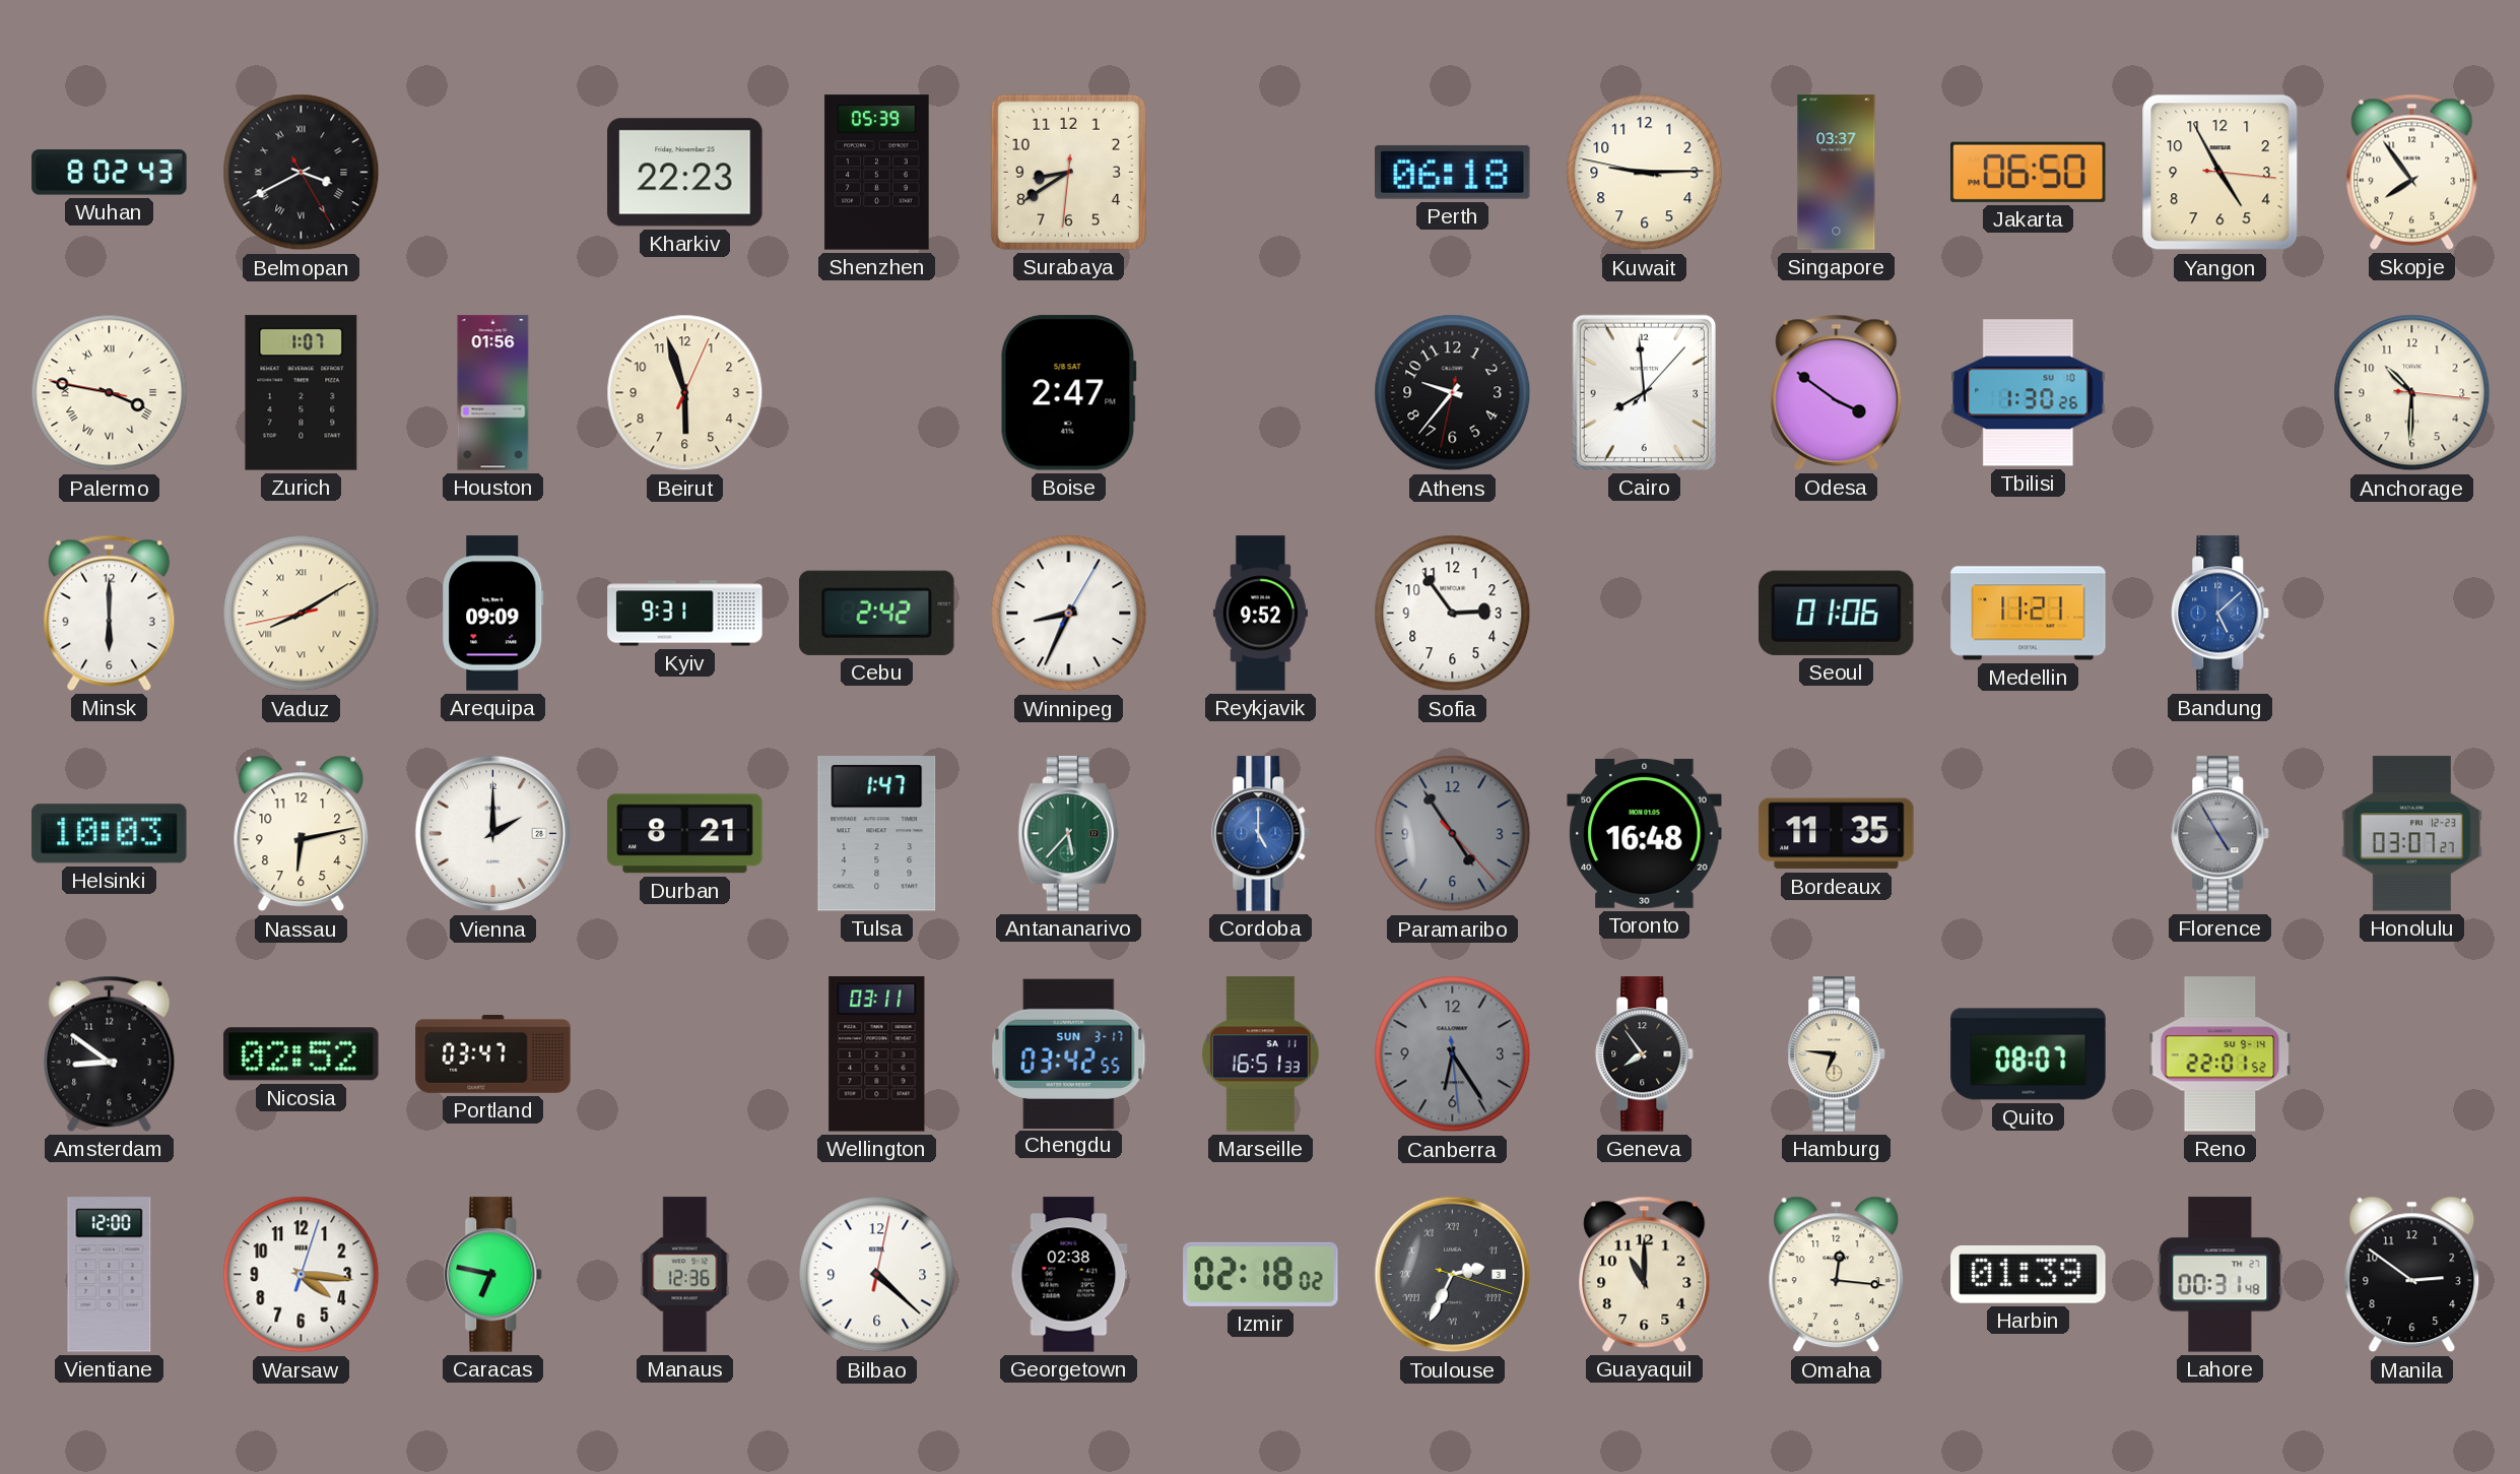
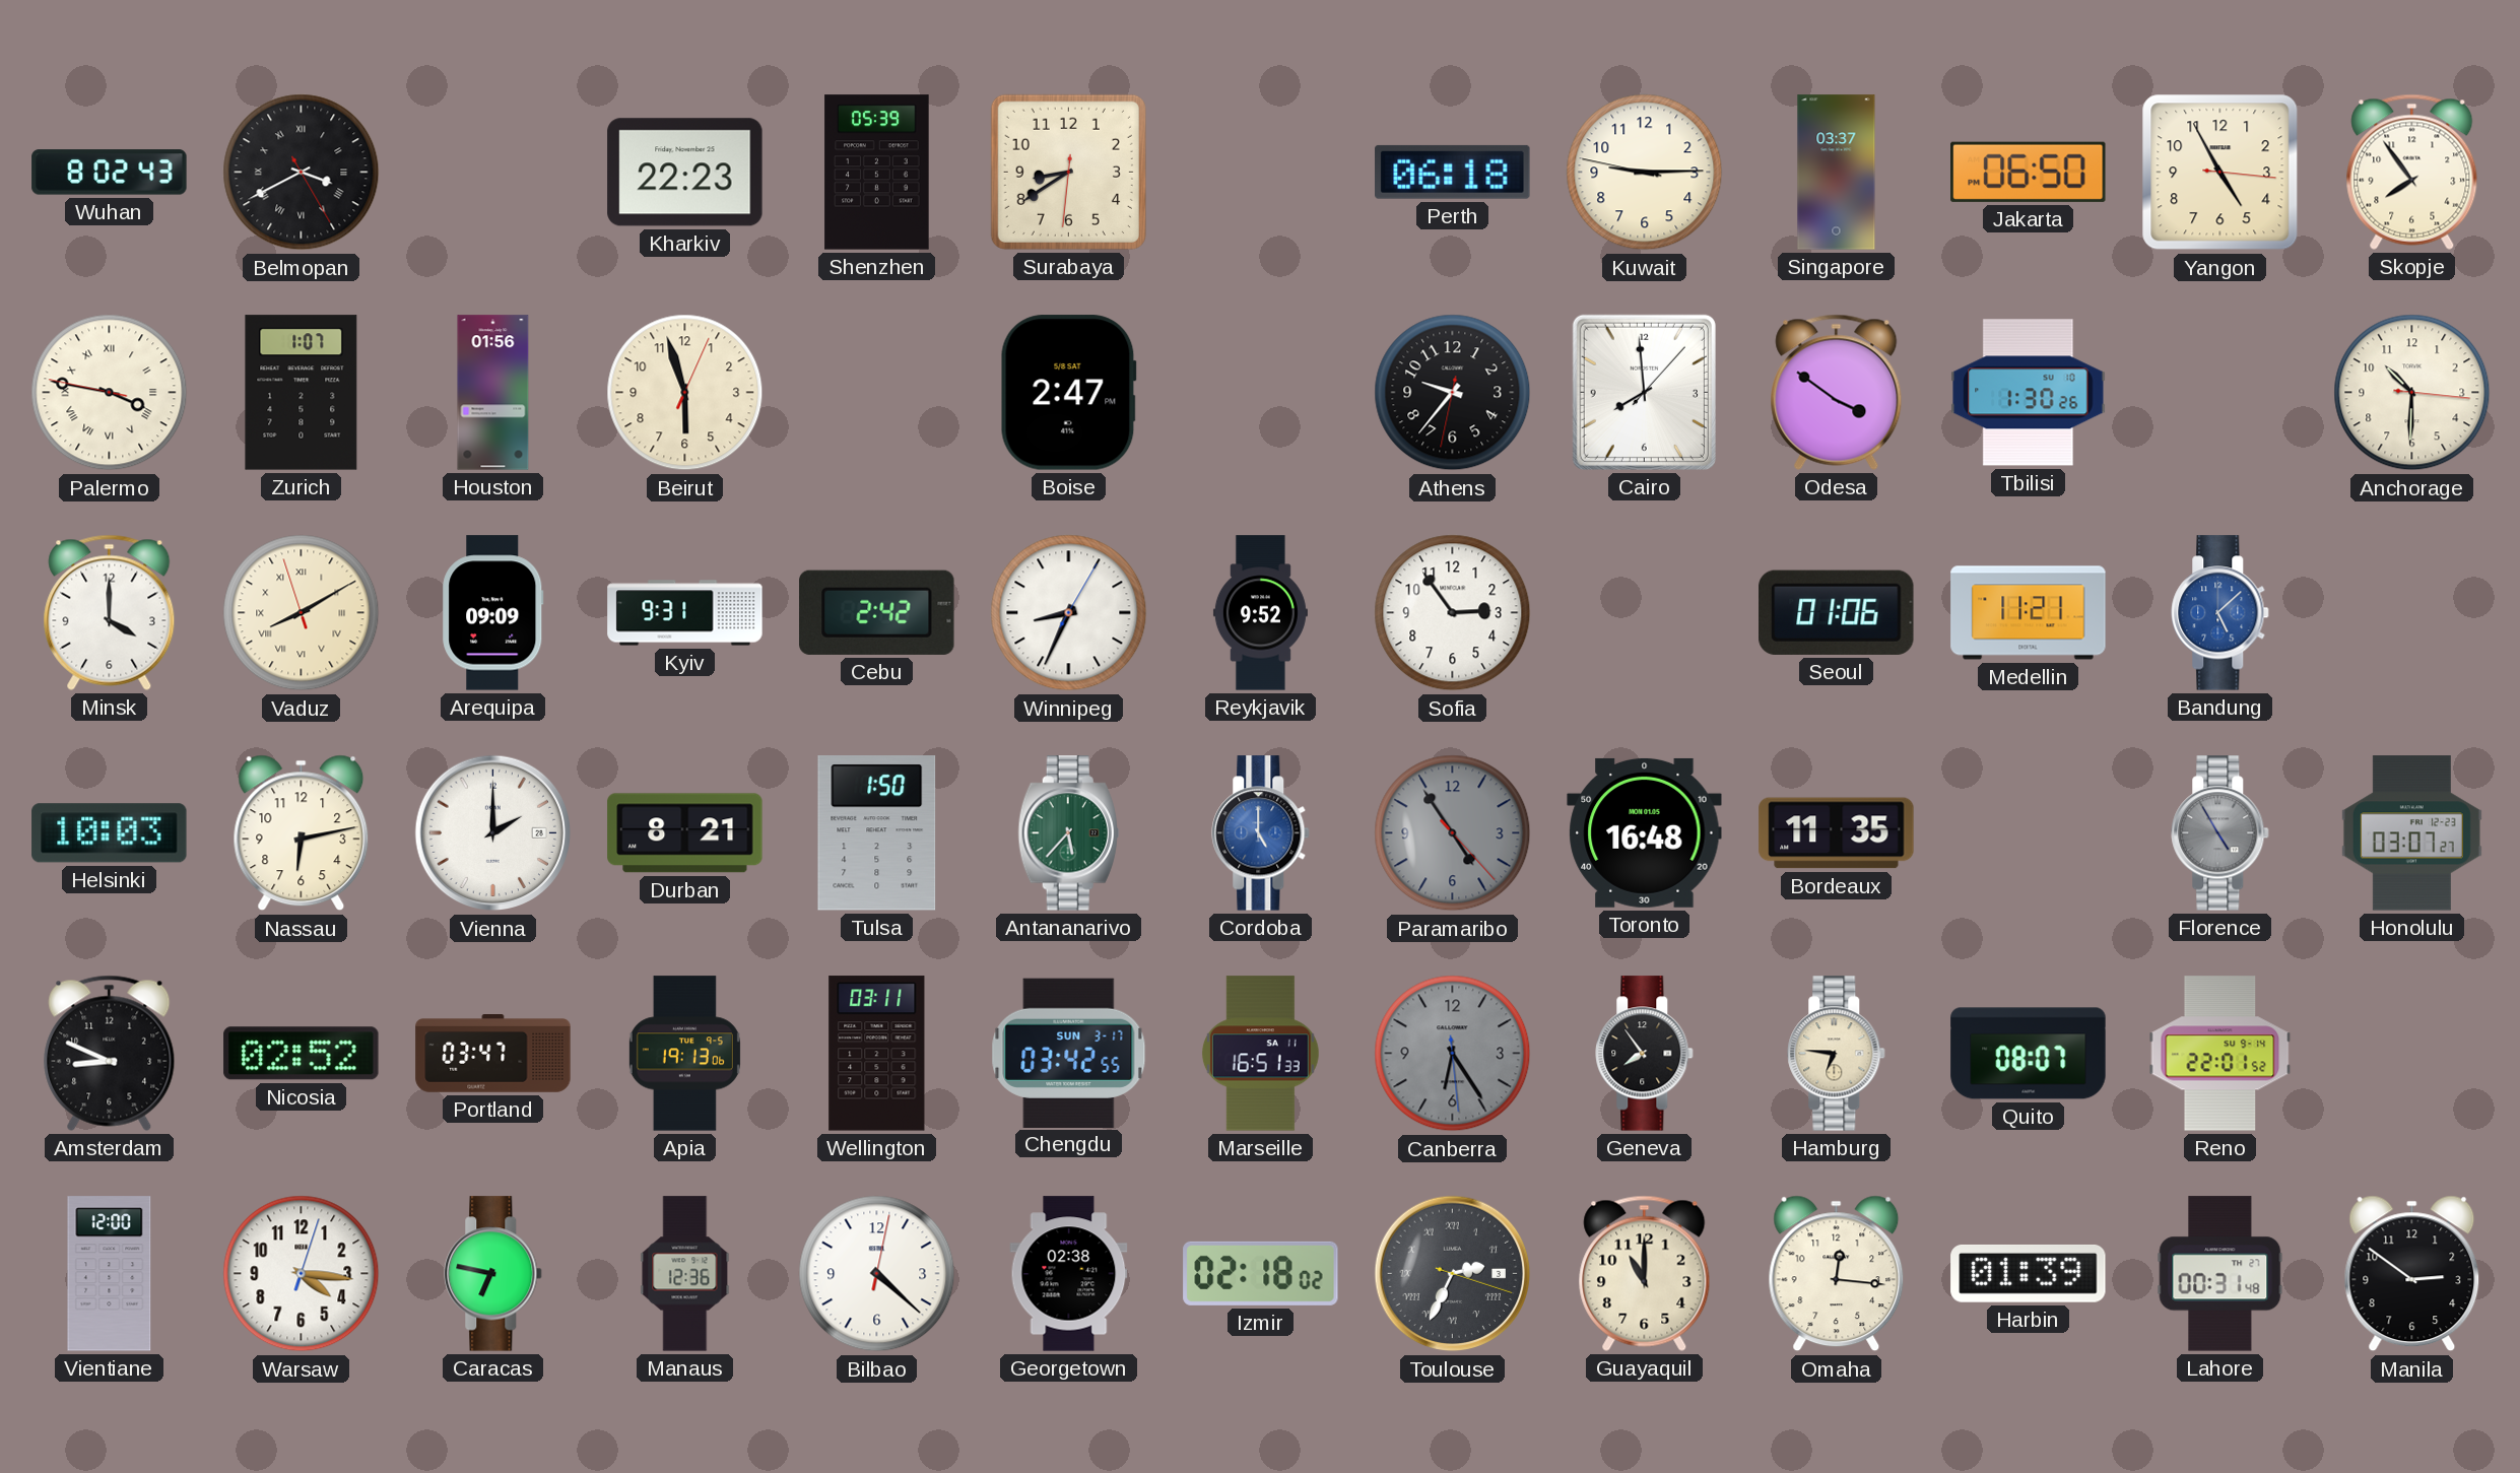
Minsk: 6:00 -> 4:00
Vaduz: 8:09:43 -> 8:09:57
Tulsa: 1:47 -> 1:50
Amsterdam: 8:51 -> 8:49
Apia: none -> 19:13
